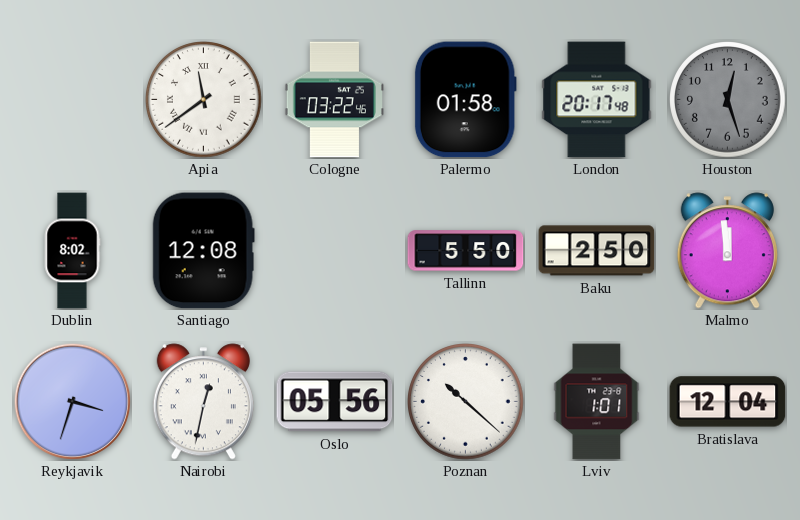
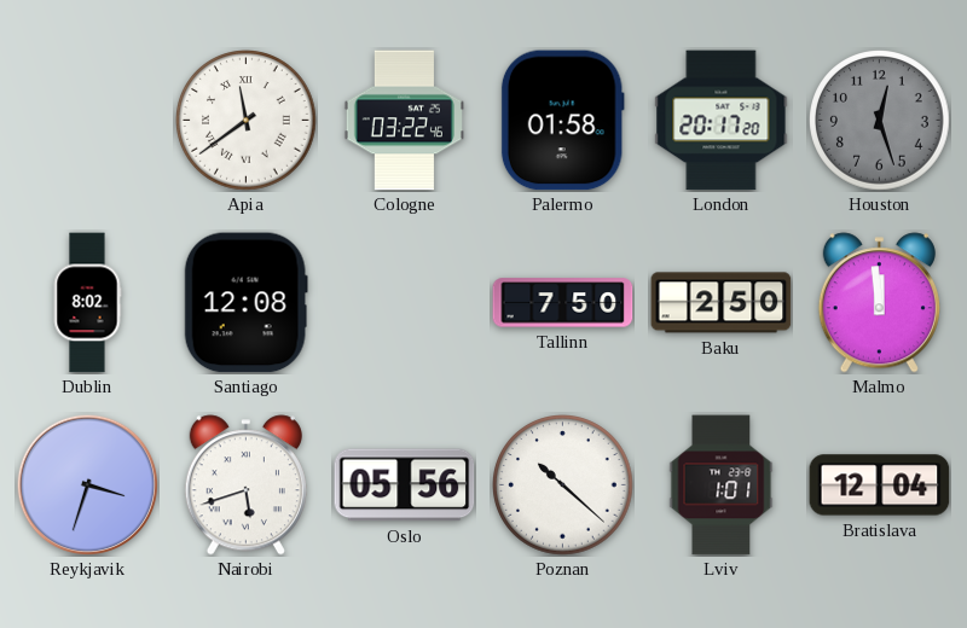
London: 20:17:48 -> 20:17:20
Tallinn: 5:50 -> 7:50
Nairobi: 12:32 -> 5:42
